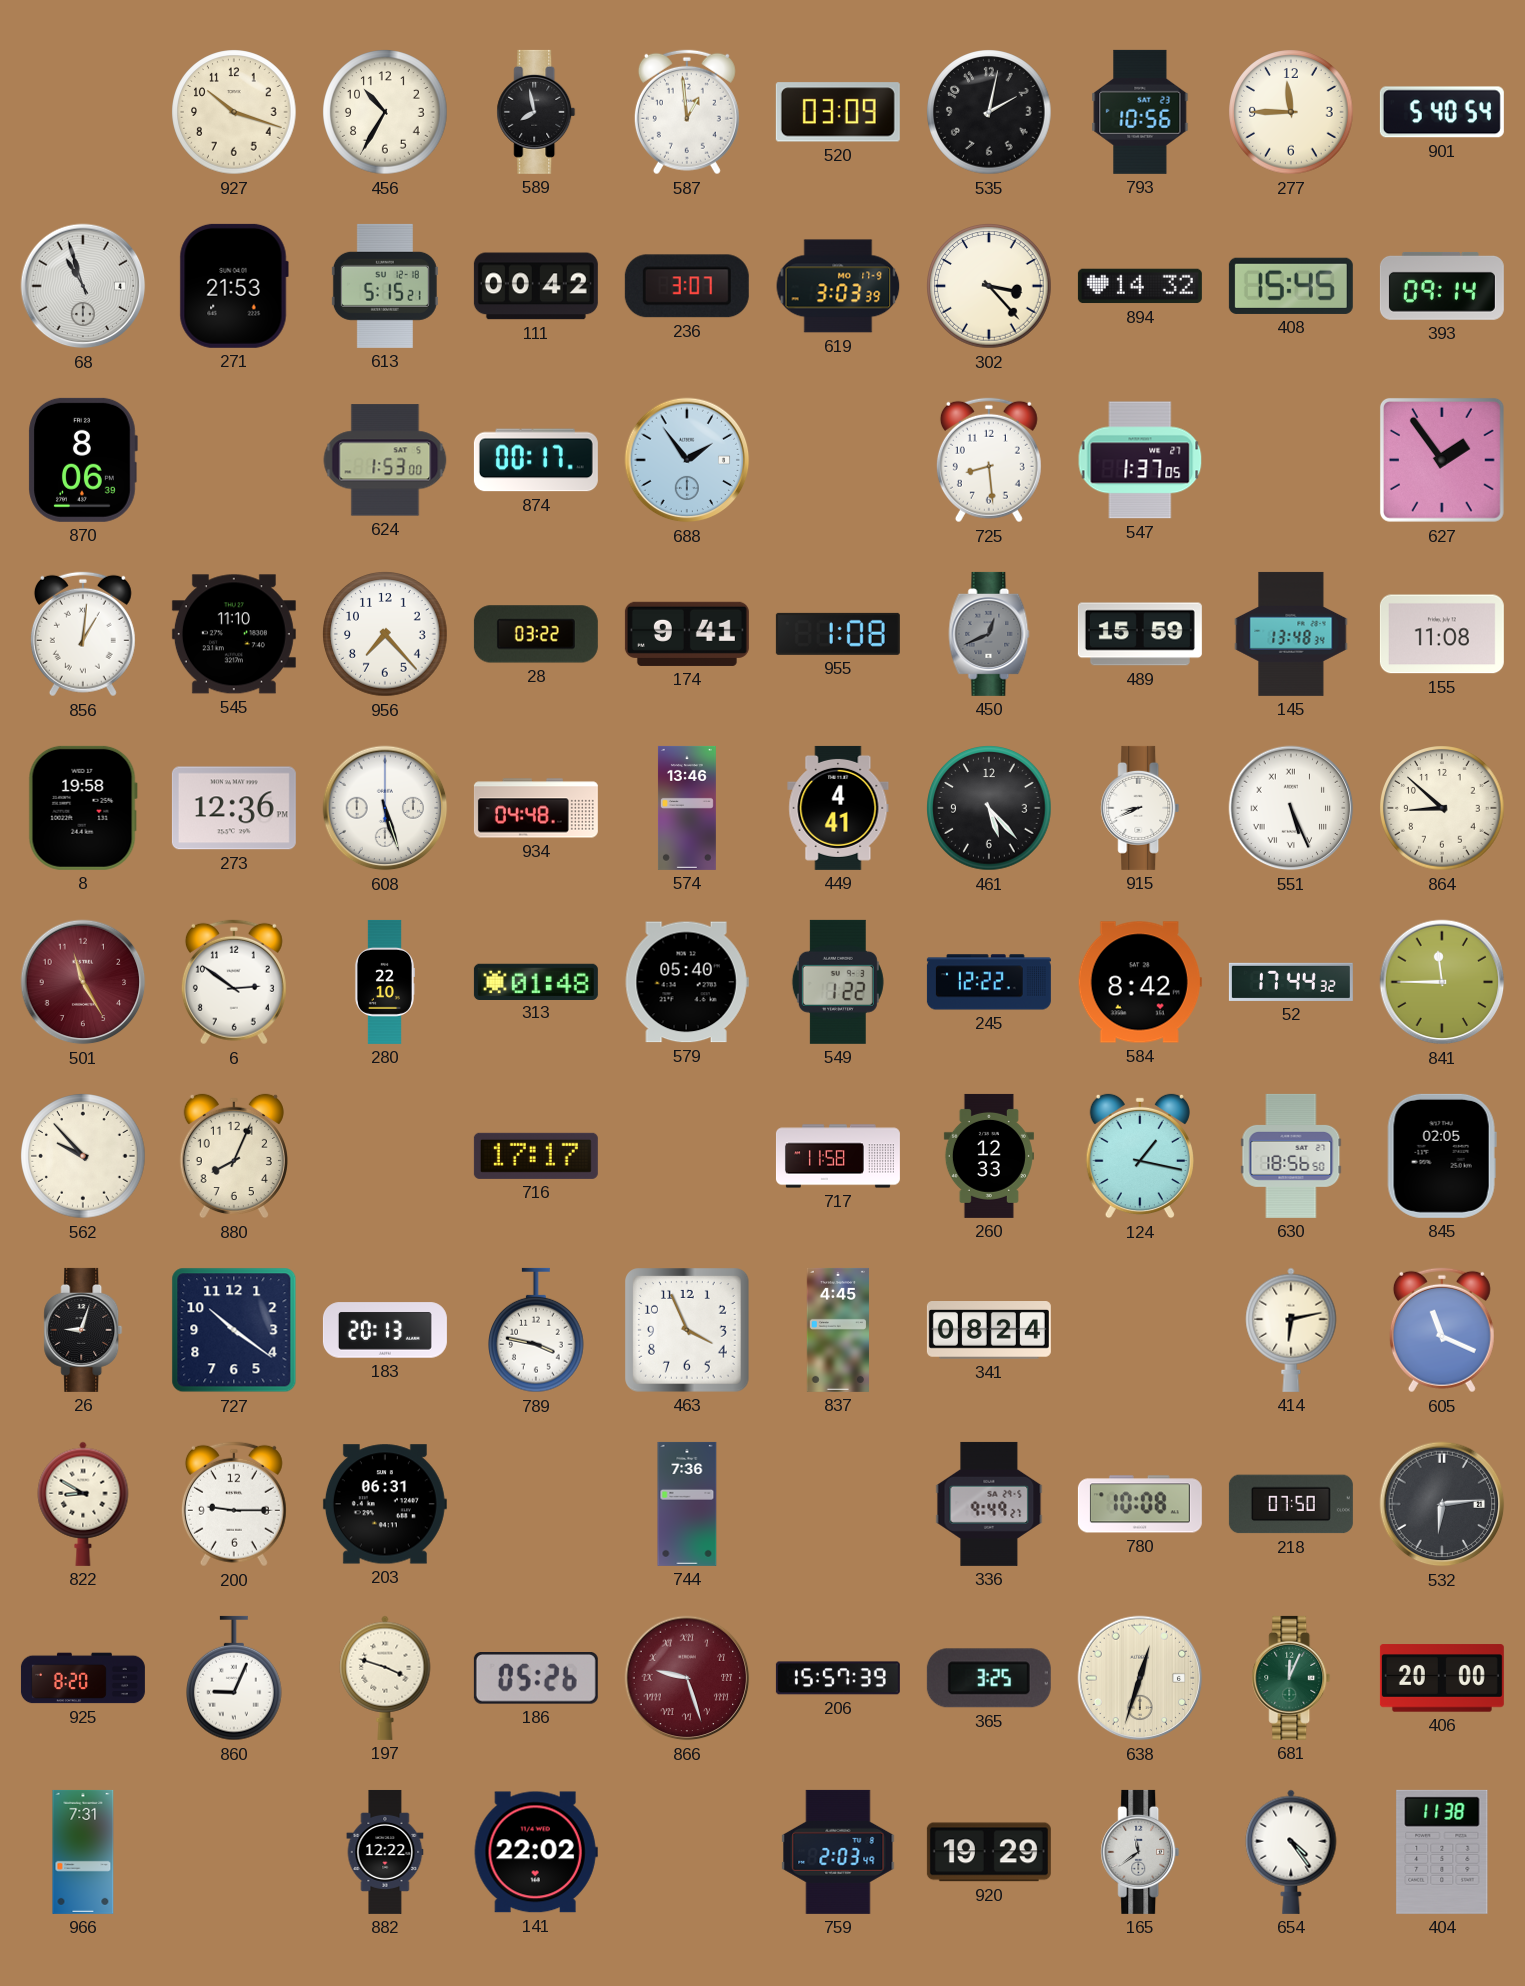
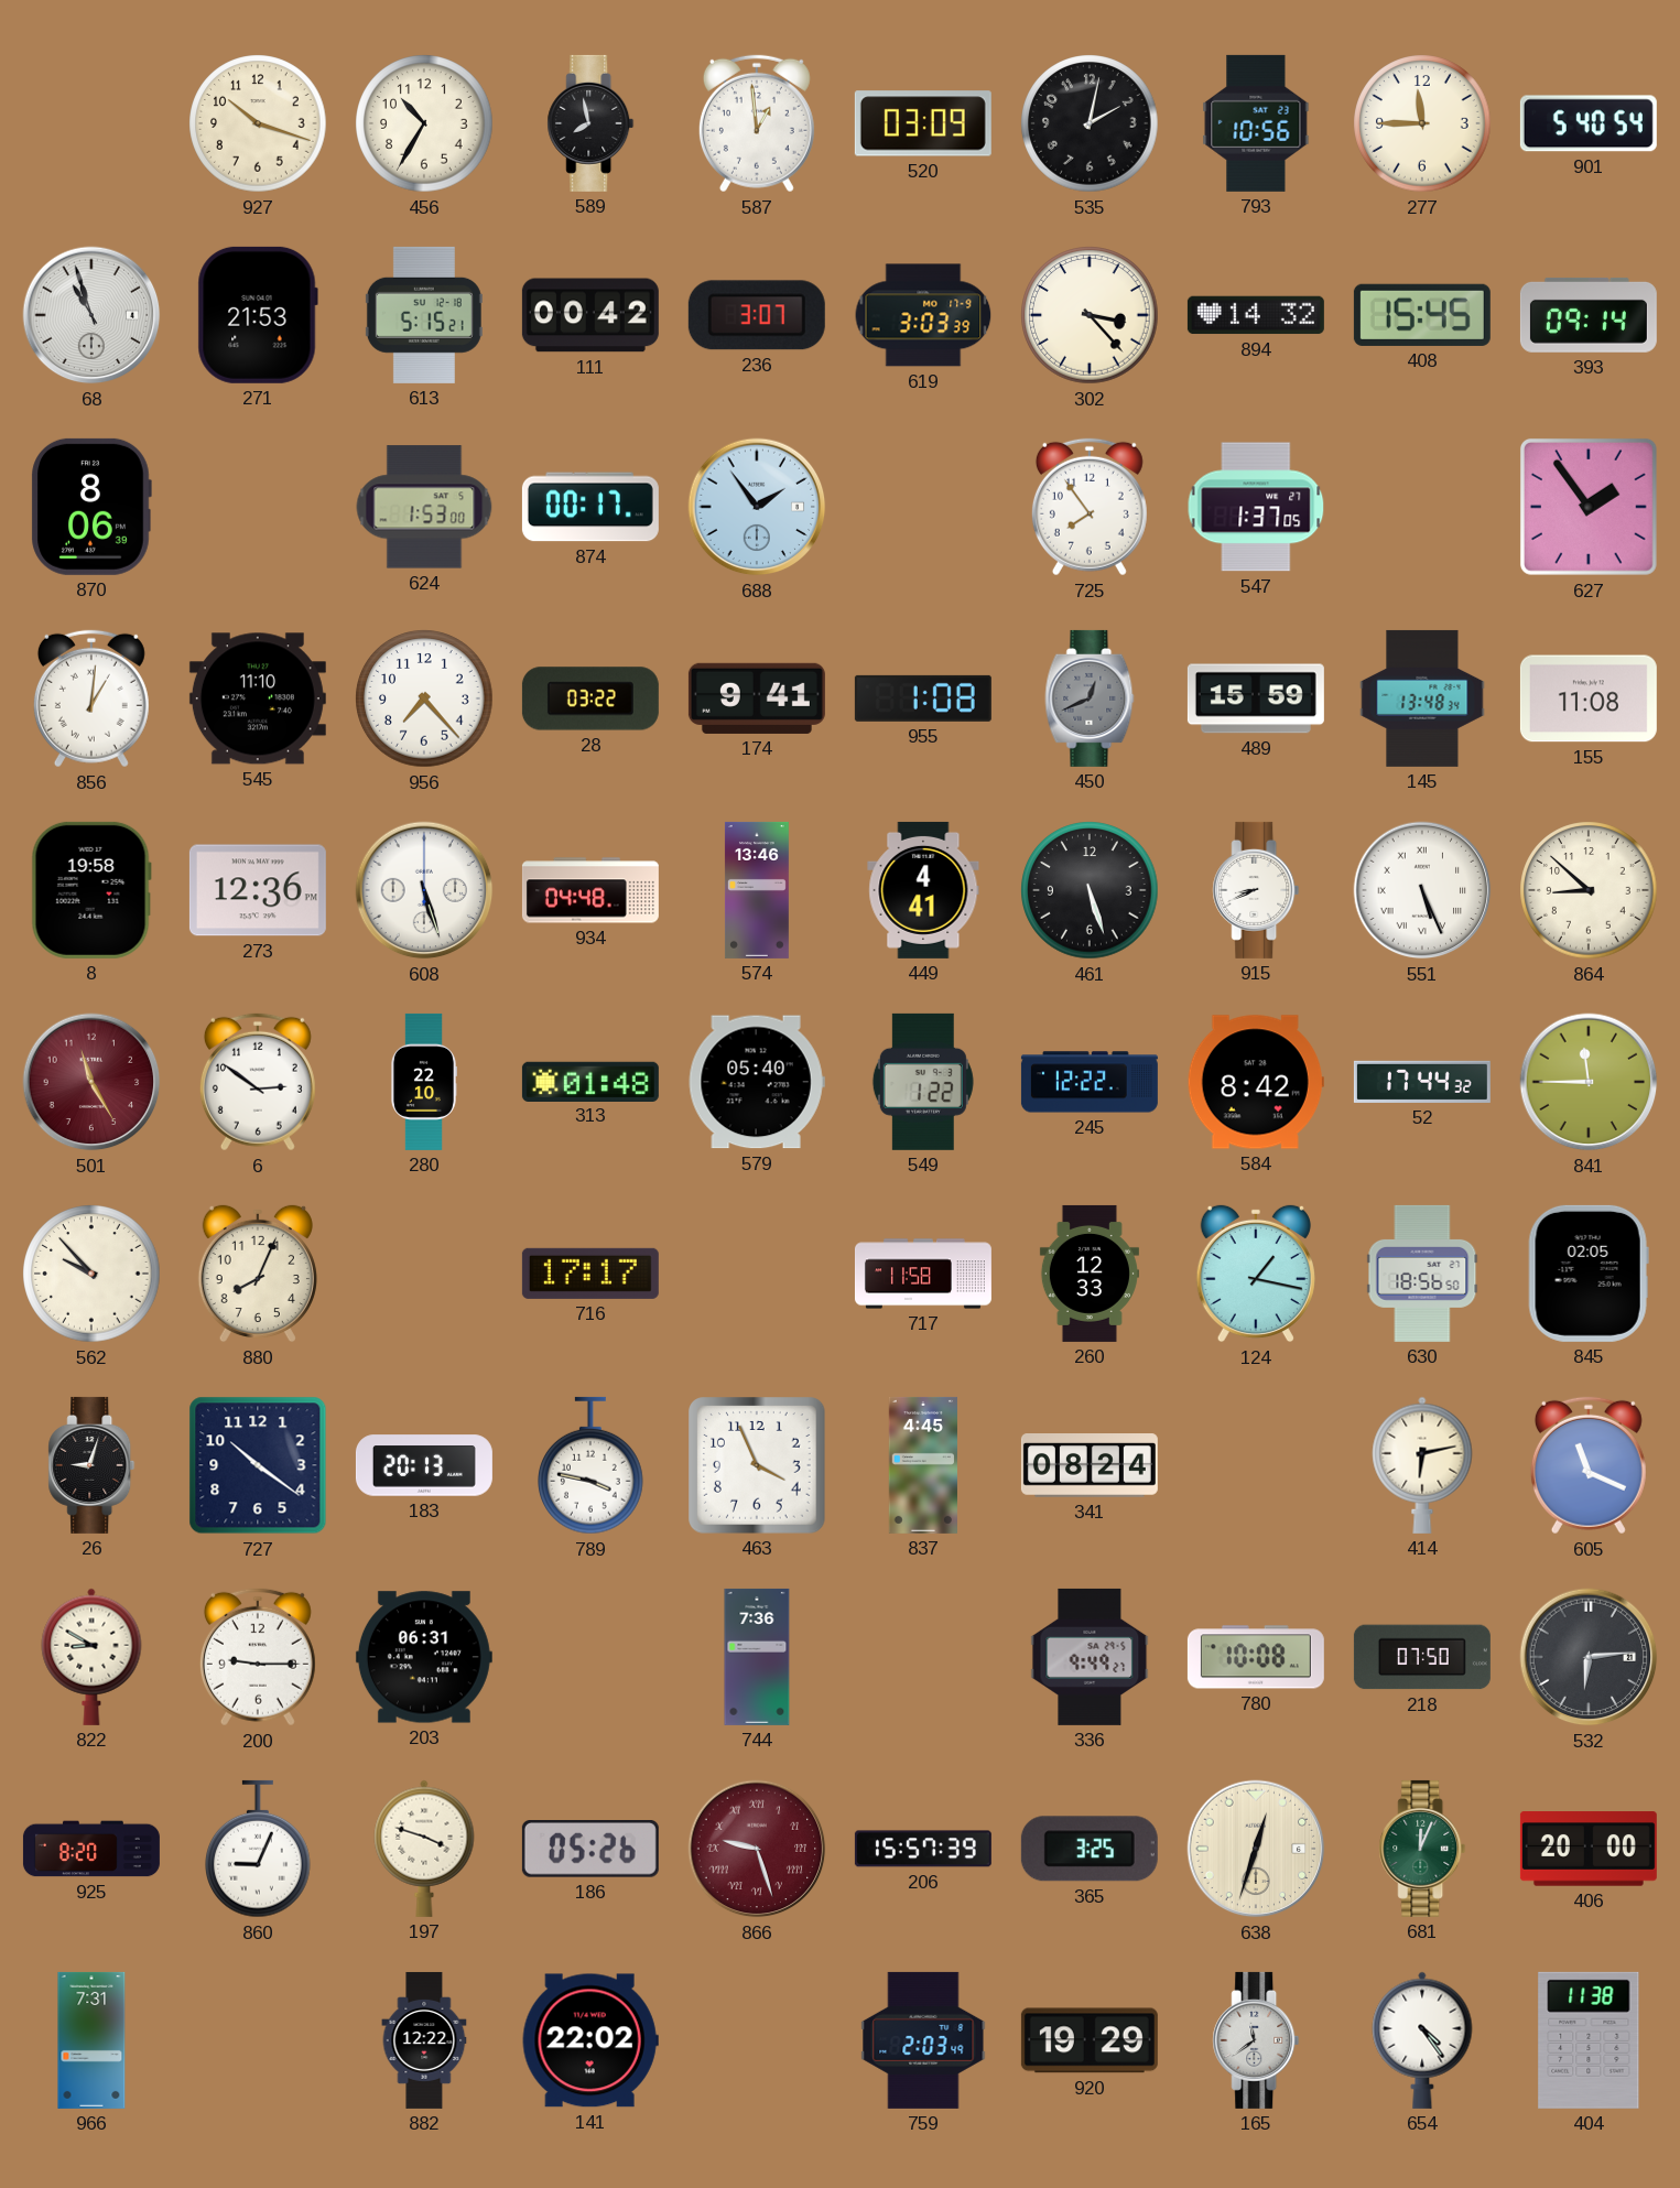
725: 8:29 -> 7:54
461: 5:23 -> 5:27
